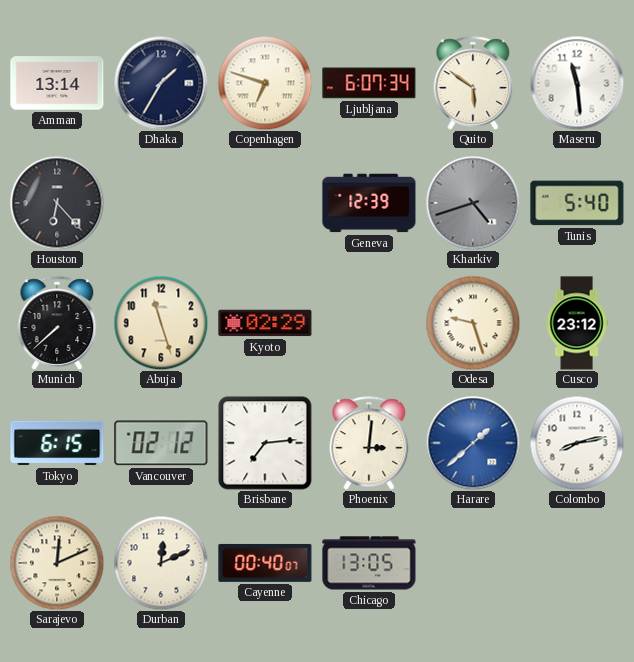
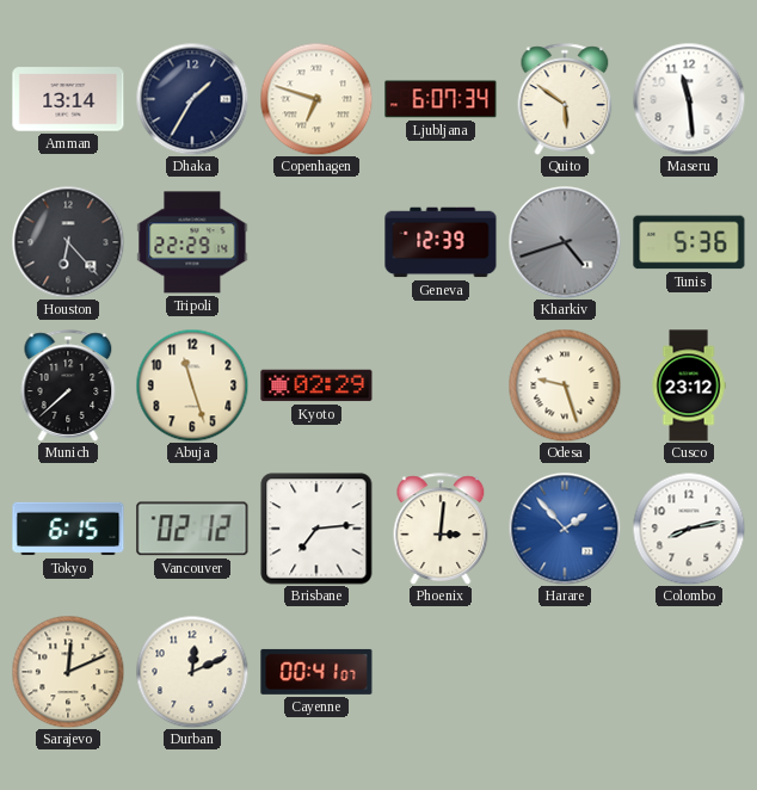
Tripoli: none -> 22:29
Tunis: 5:40 -> 5:36
Harare: 1:38 -> 1:53
Cayenne: 00:40 -> 00:41
Chicago: 13:05 -> none
